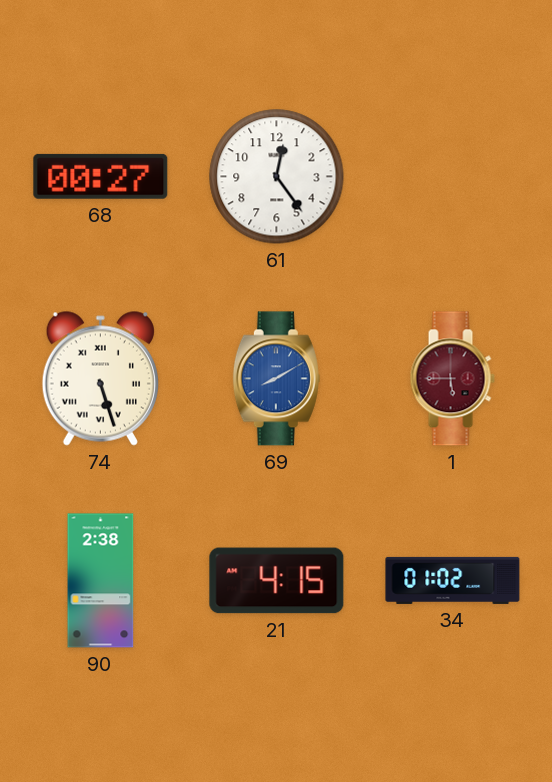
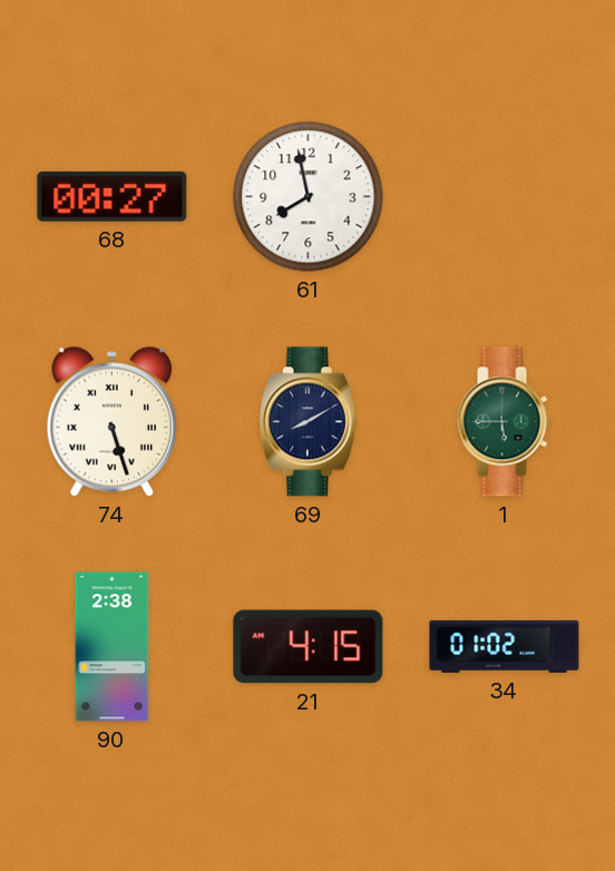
61: 12:24 -> 7:58
69 dial: blue -> navy
1 dial: burgundy -> green
